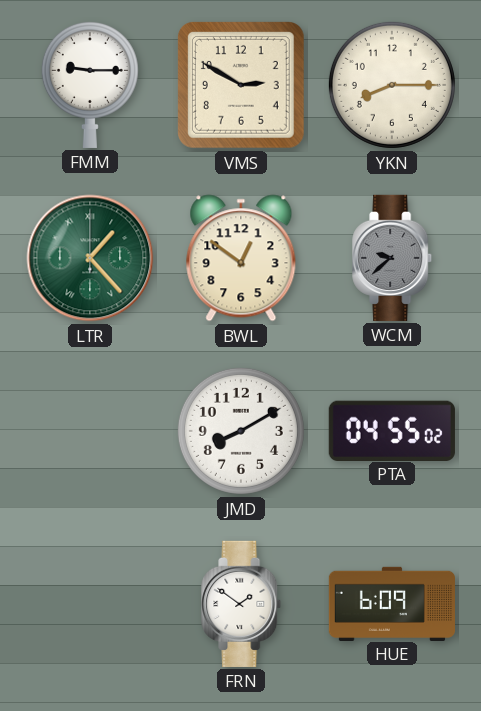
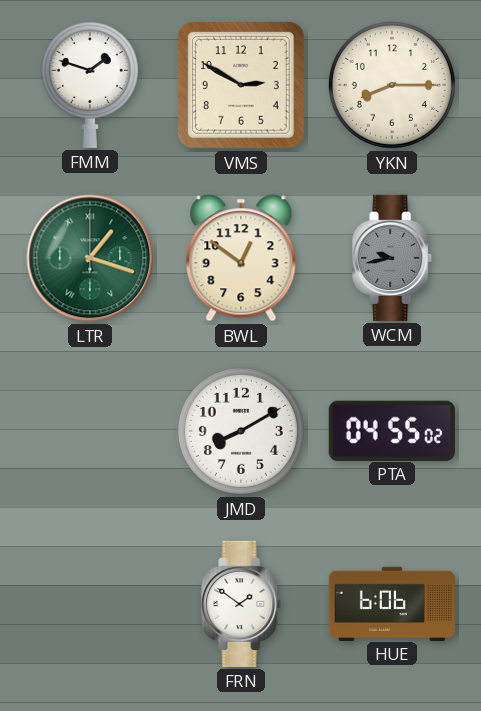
FMM: 9:15 -> 1:48
LTR: 1:23 -> 1:18
WCM: 9:38 -> 9:43
HUE: 6:09 -> 6:06
